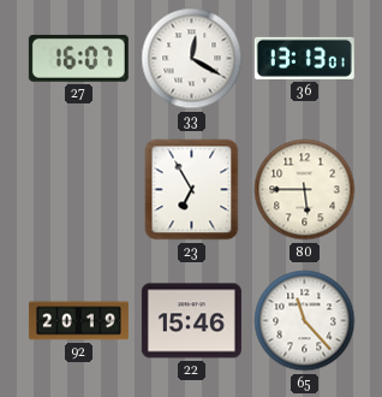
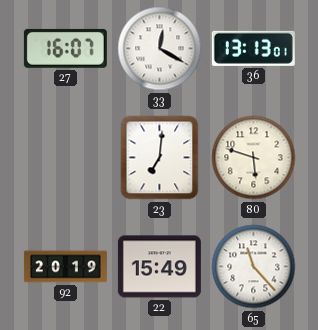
23: 6:55 -> 7:01
80: 5:45 -> 5:48
22: 15:46 -> 15:49
